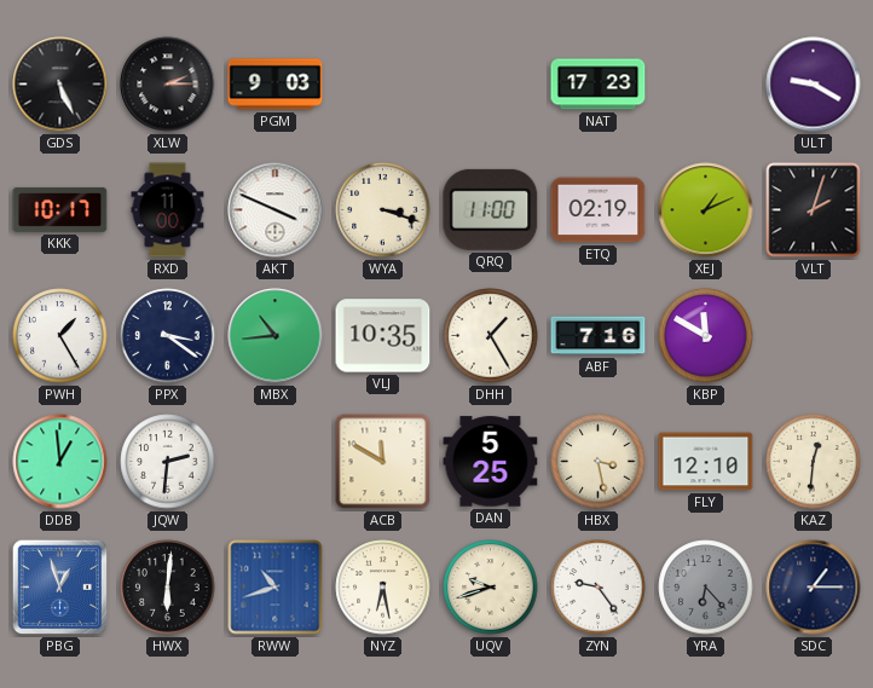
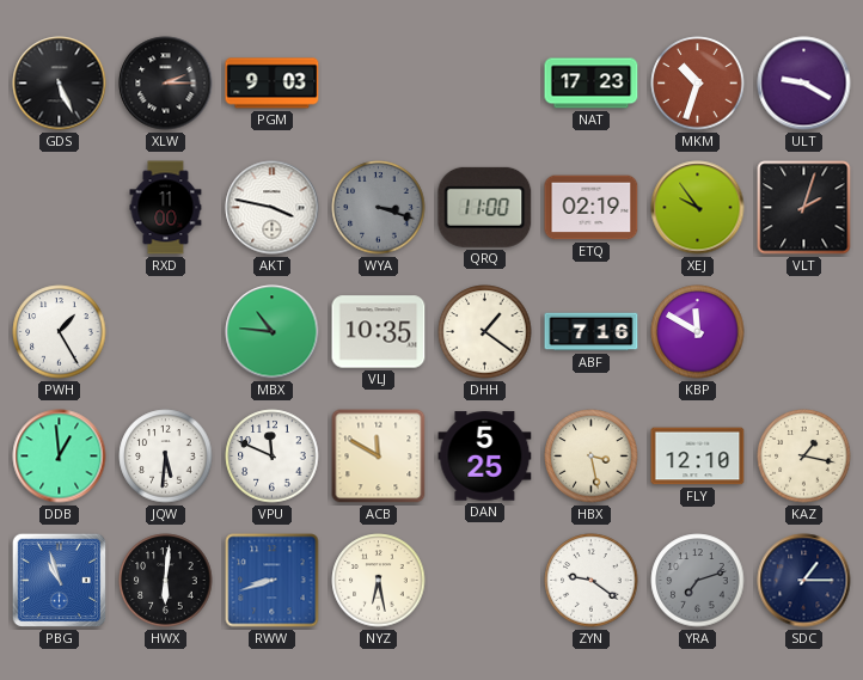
MKM: none -> 10:33
KKK: 10:17 -> none
AKT: 3:49 -> 3:47
WYA dial: cream -> grey
XEJ: 1:11 -> 9:54
PPX: 3:21 -> none
MBX: 10:44 -> 10:46
DHH: 1:25 -> 1:21
JQW: 2:31 -> 5:31
VPU: none -> 11:49
KAZ: 12:31 -> 1:17
PBG: 12:57 -> 10:57
RWW: 10:42 -> 8:42
UQV: 9:42 -> none
ZYN: 9:24 -> 9:21
YRA: 6:23 -> 7:12
